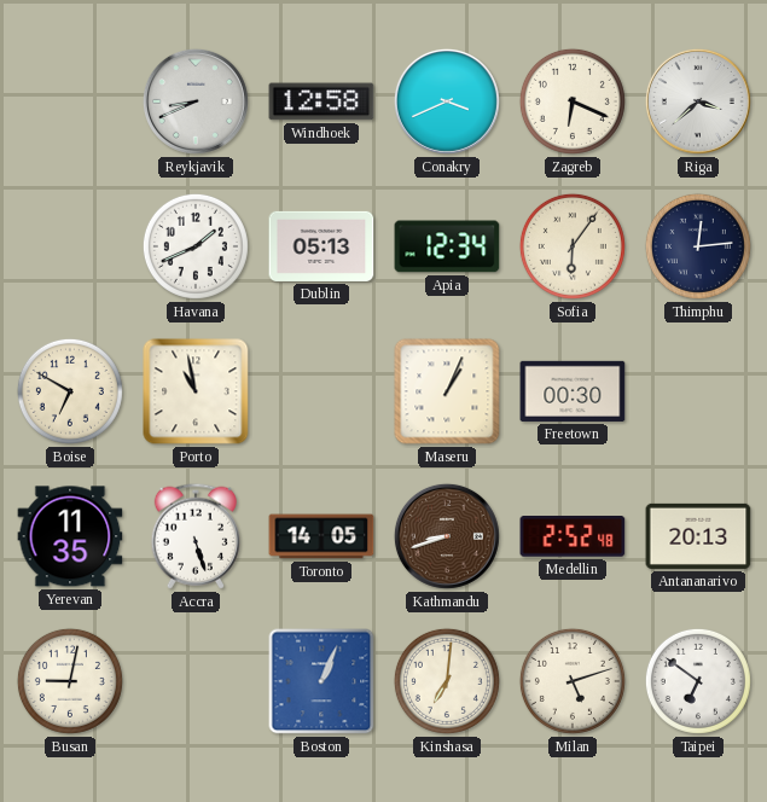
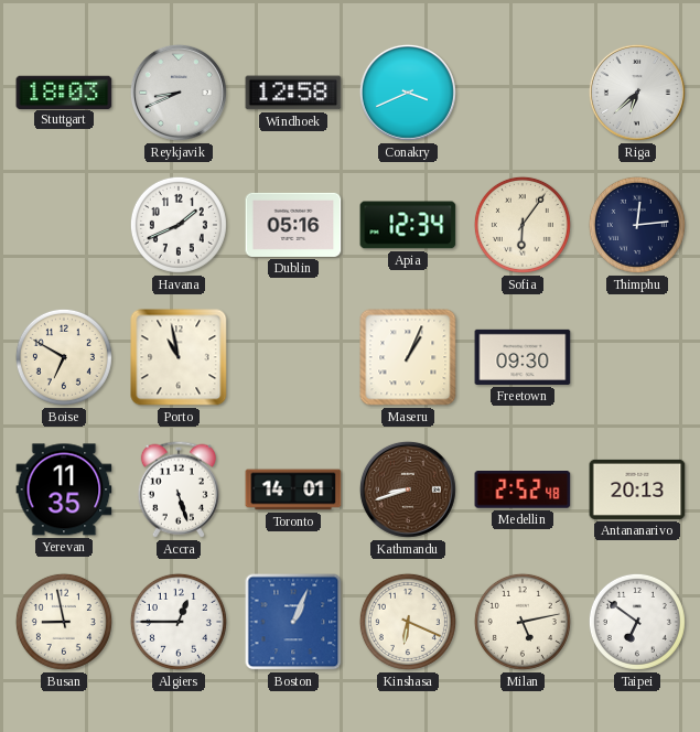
Stuttgart: none -> 18:03
Zagreb: 6:19 -> none
Riga: 3:38 -> 6:38
Dublin: 05:13 -> 05:16
Freetown: 00:30 -> 09:30
Toronto: 14:05 -> 14:01
Busan: 9:02 -> 8:58
Algiers: none -> 12:45
Kinshasa: 7:01 -> 6:19
Milan: 5:12 -> 5:13
